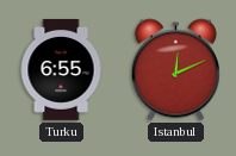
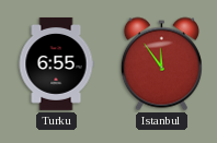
Istanbul: 12:11 -> 11:54
